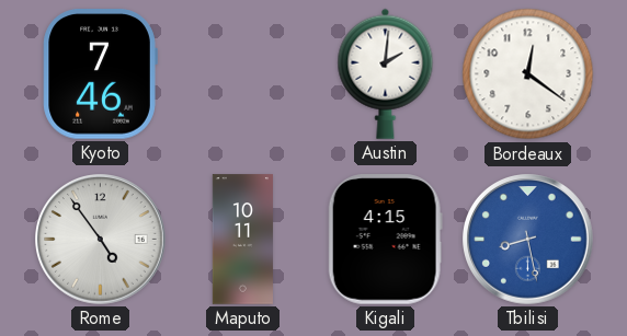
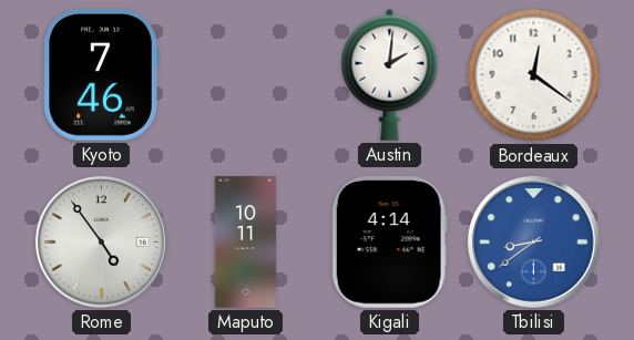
Kigali: 4:15 -> 4:14
Tbilisi: 8:28 -> 8:39
